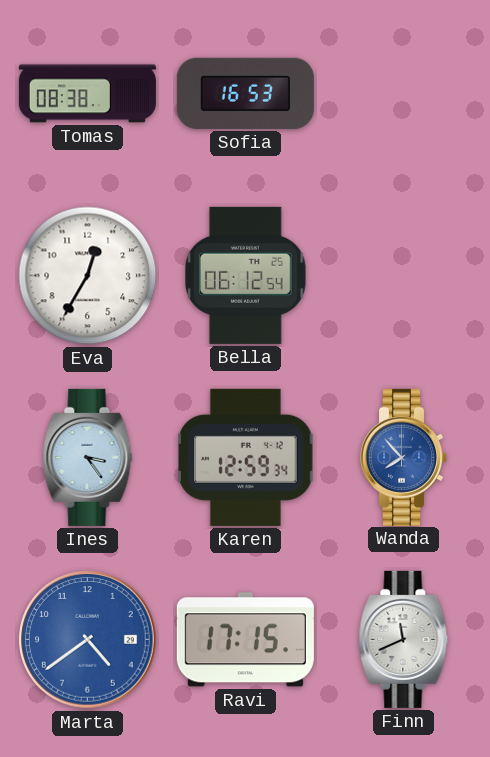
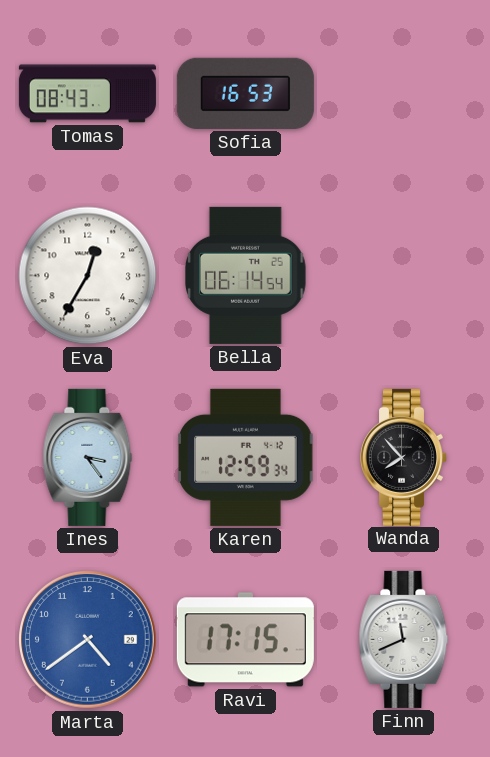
Tomas: 08:38 -> 08:43
Bella: 06:12 -> 06:14
Wanda dial: blue -> black
